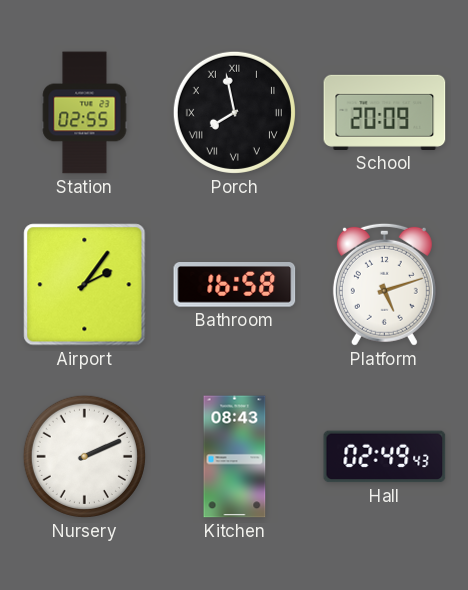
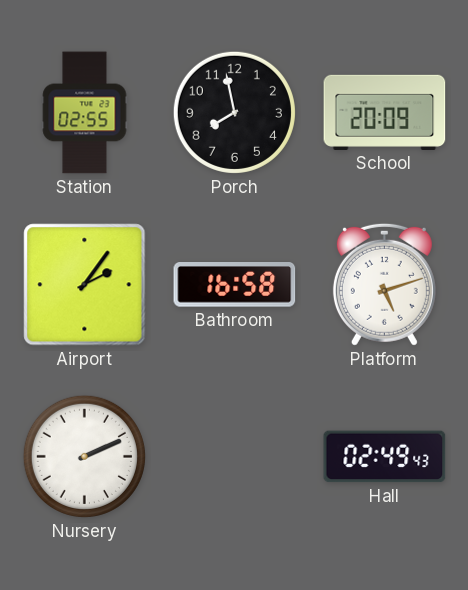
Porch numerals: Roman -> Arabic
Kitchen: 08:43 -> none
